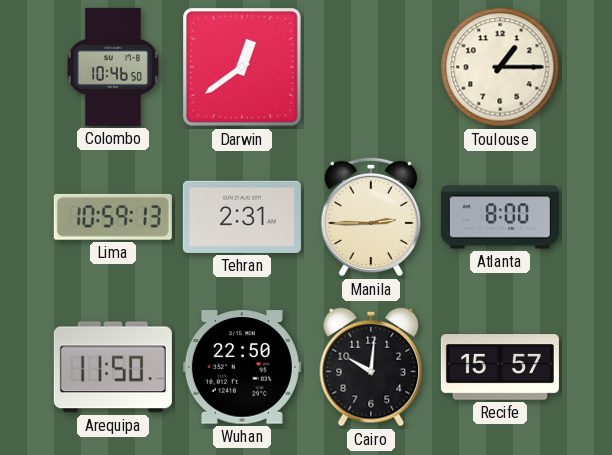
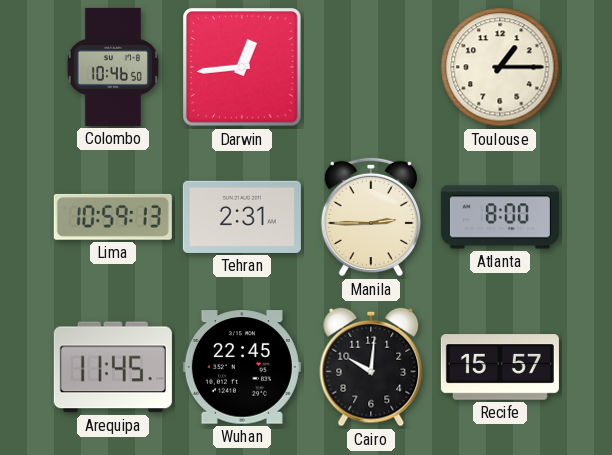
Darwin: 12:39 -> 12:44
Arequipa: 11:50 -> 11:45
Wuhan: 22:50 -> 22:45
